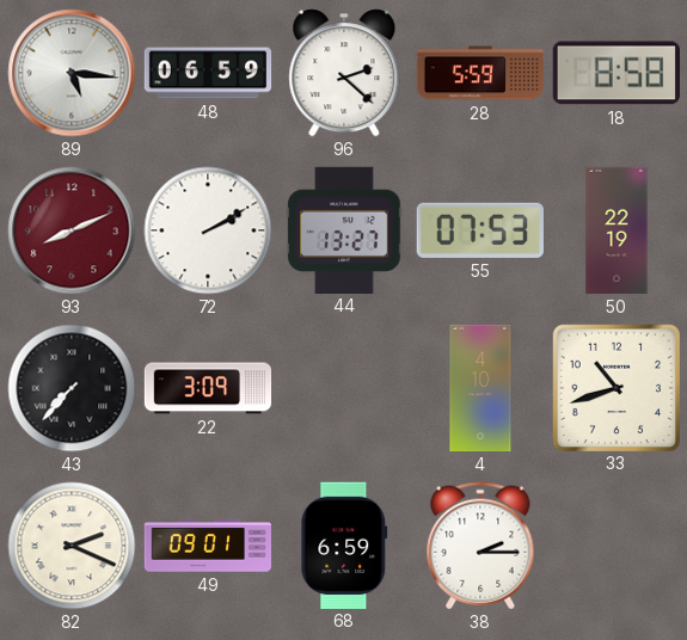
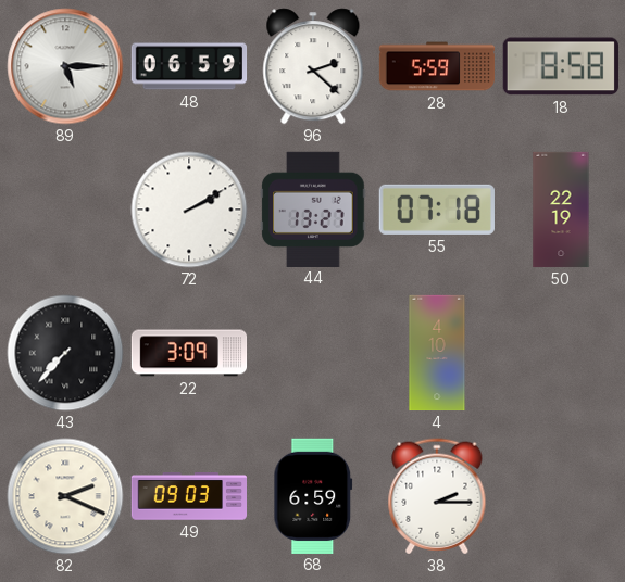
89: 5:16 -> 5:15
93: 8:11 -> none
55: 07:53 -> 07:18
33: 10:42 -> none
49: 09:01 -> 09:03
